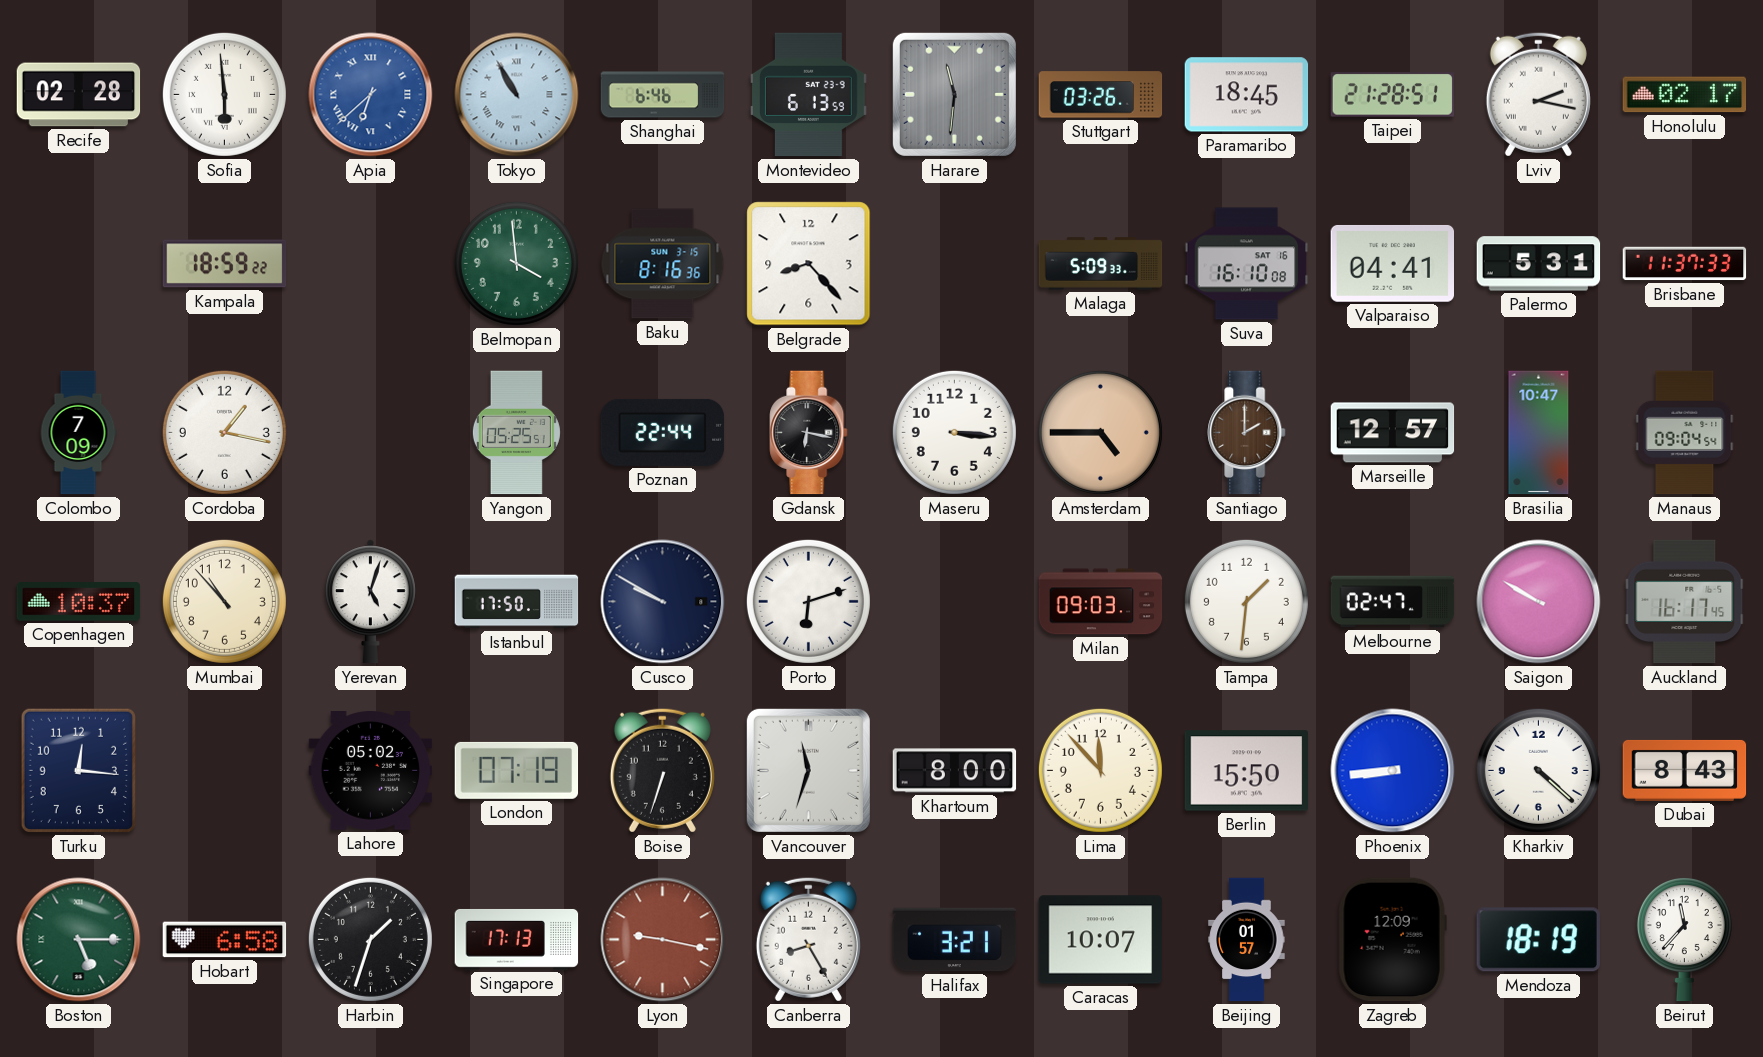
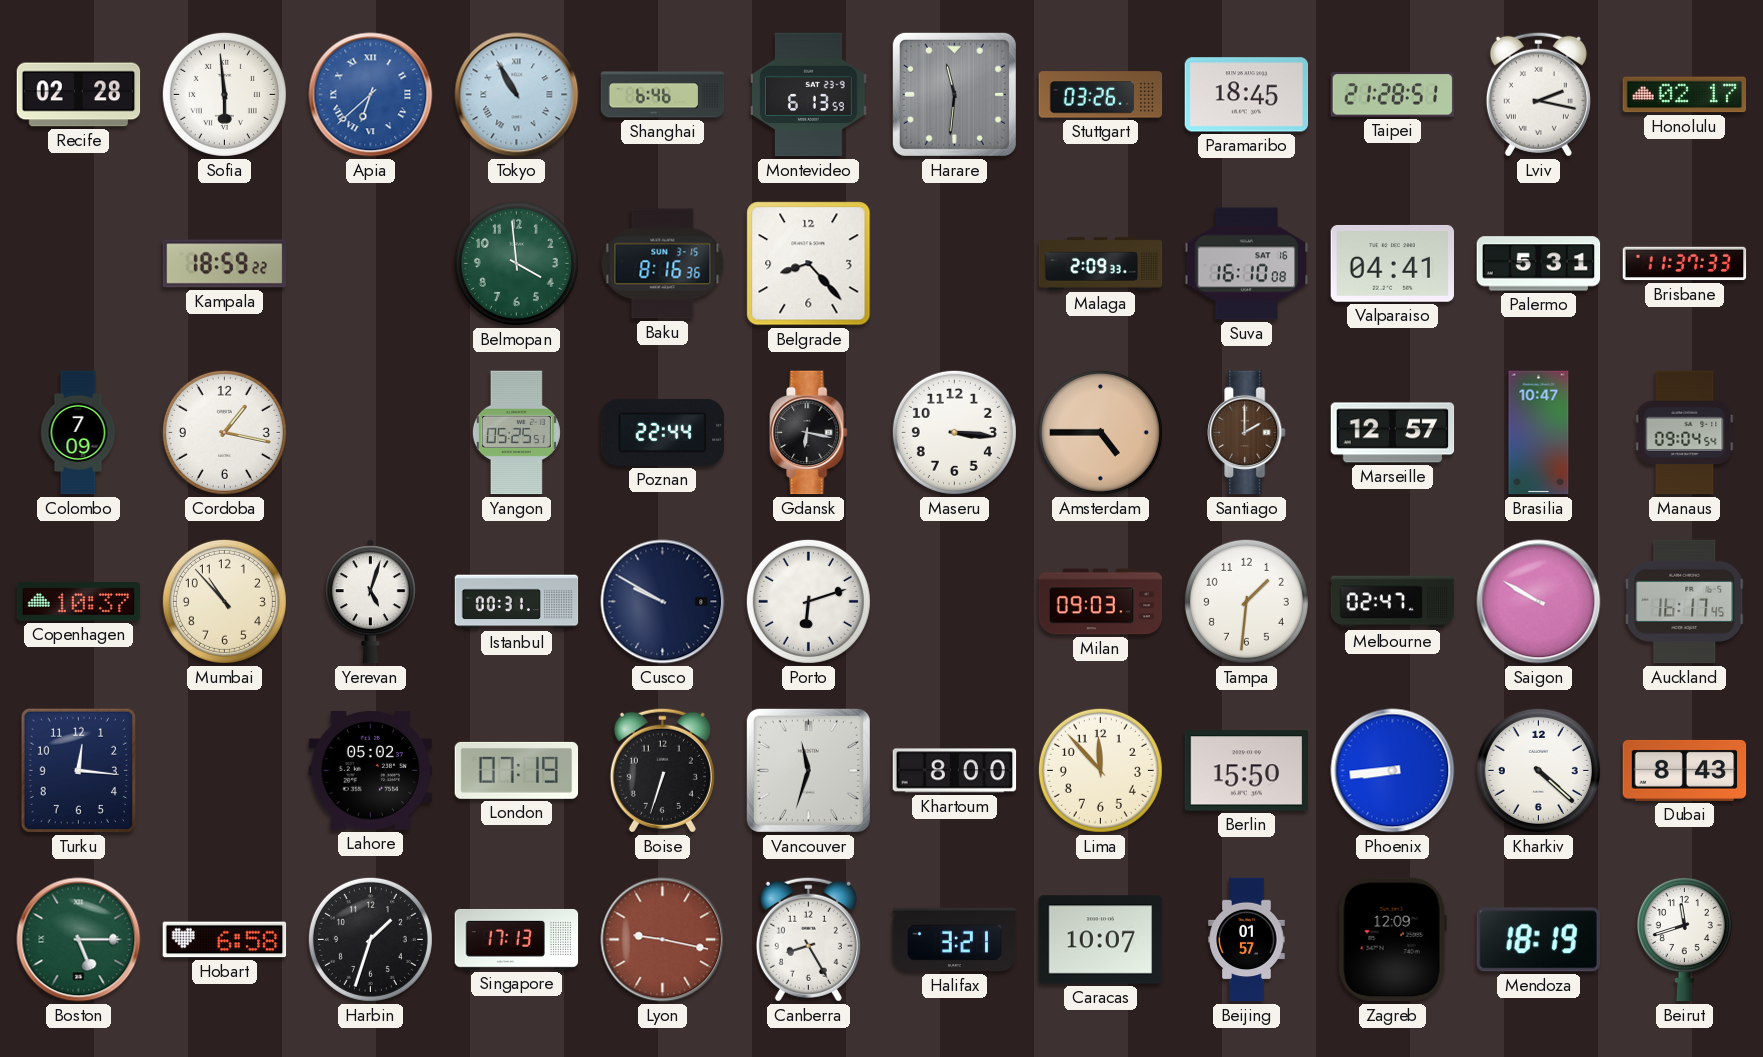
Malaga: 5:09 -> 2:09
Istanbul: 17:50 -> 00:31
Beirut: 11:37 -> 11:42
